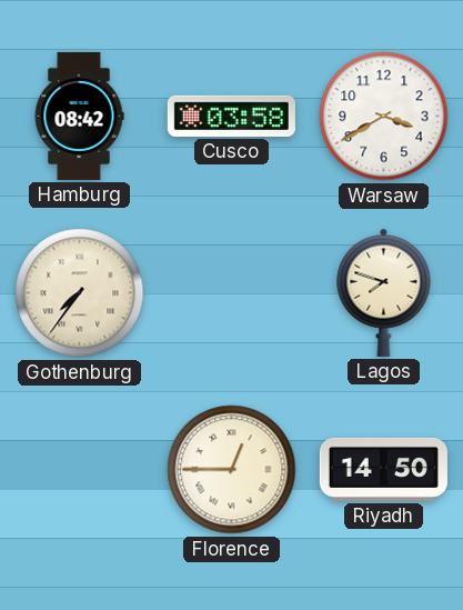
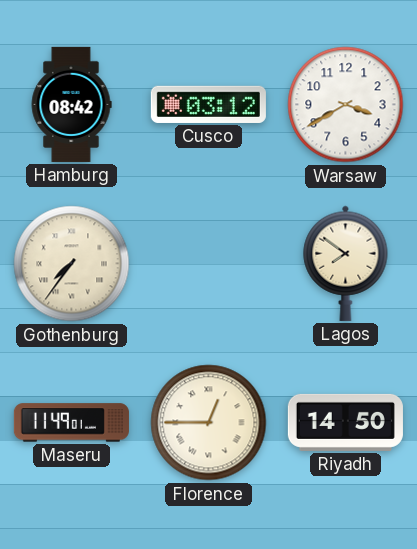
Cusco: 03:58 -> 03:12
Lagos: 7:48 -> 7:51
Maseru: none -> 11:49
